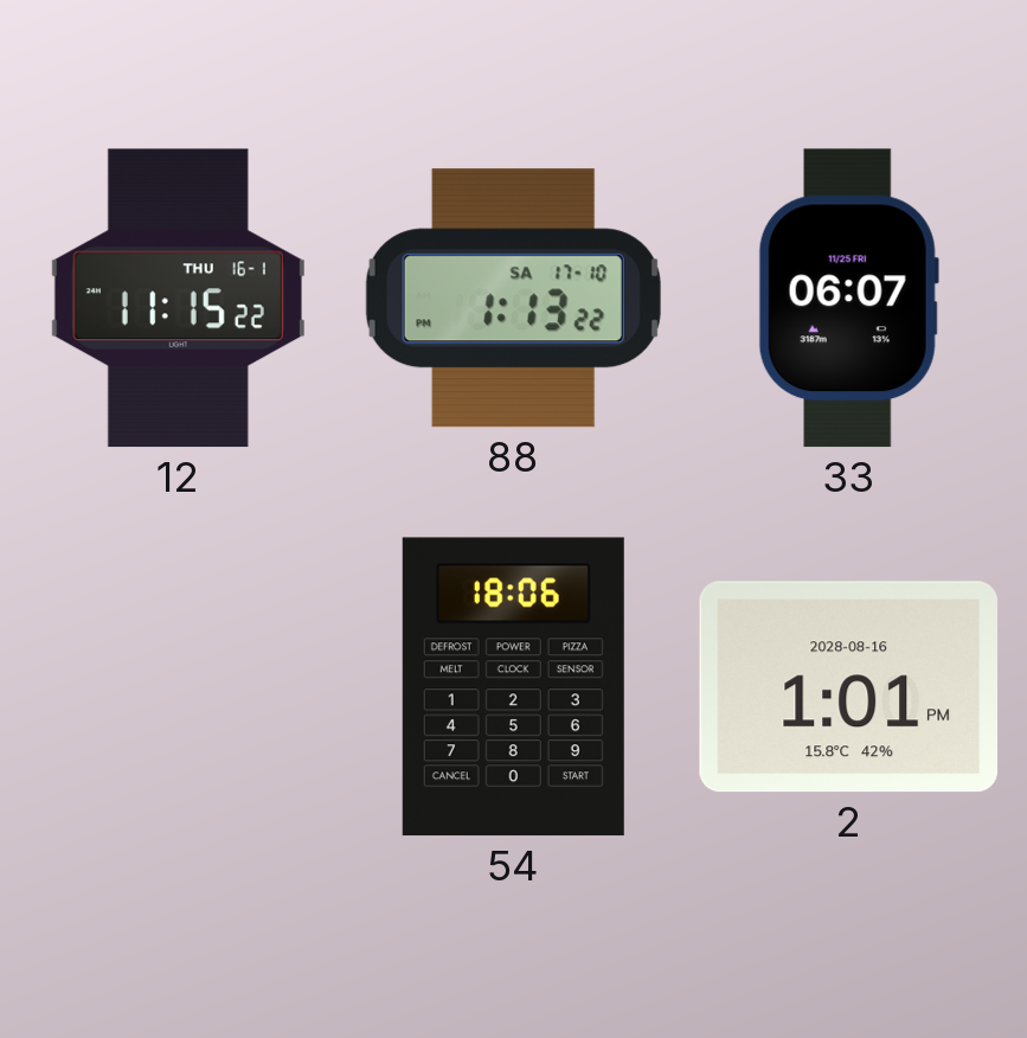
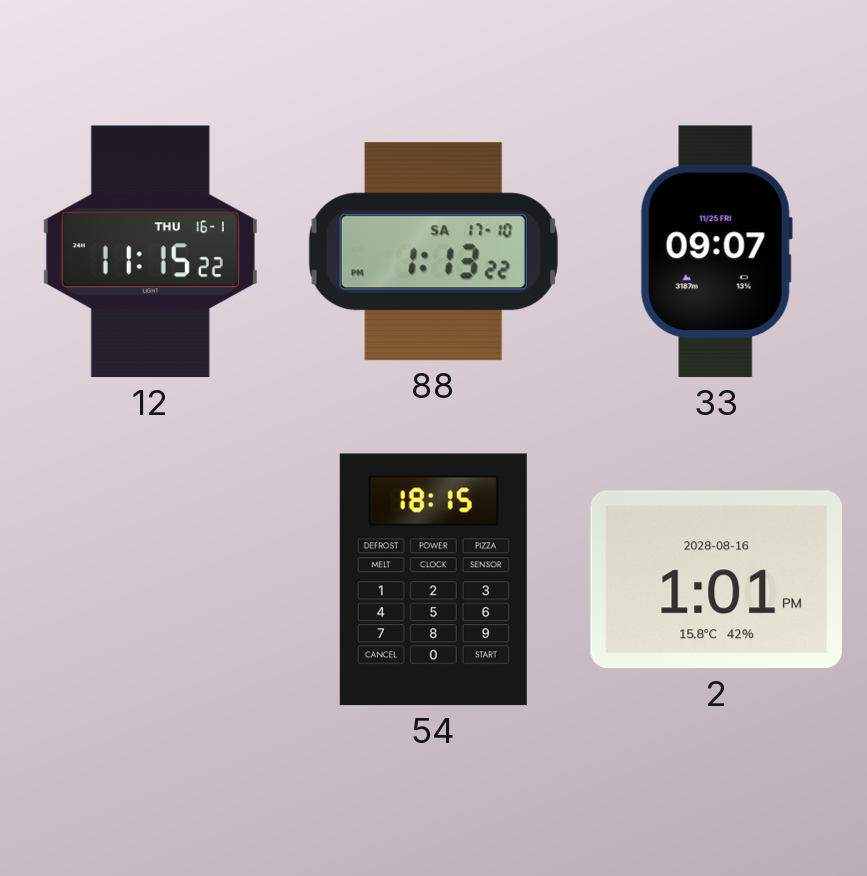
33: 06:07 -> 09:07
54: 18:06 -> 18:15
